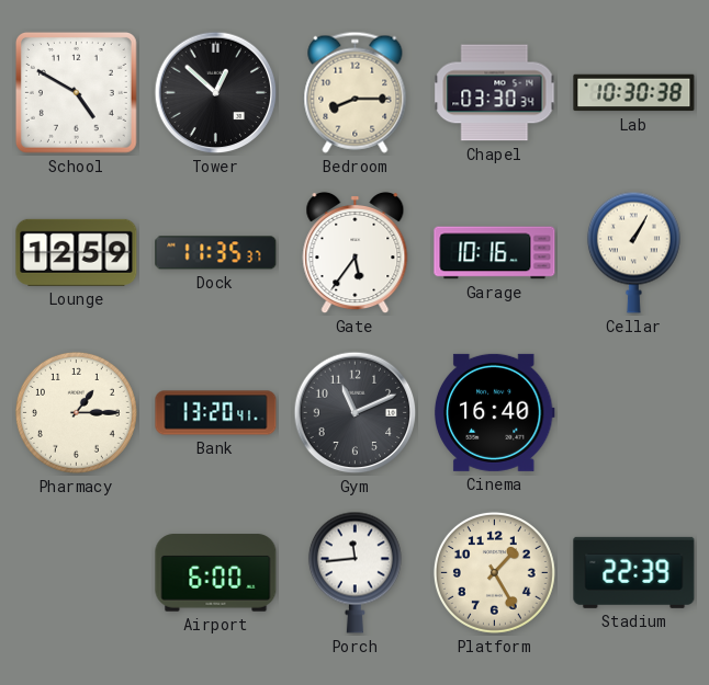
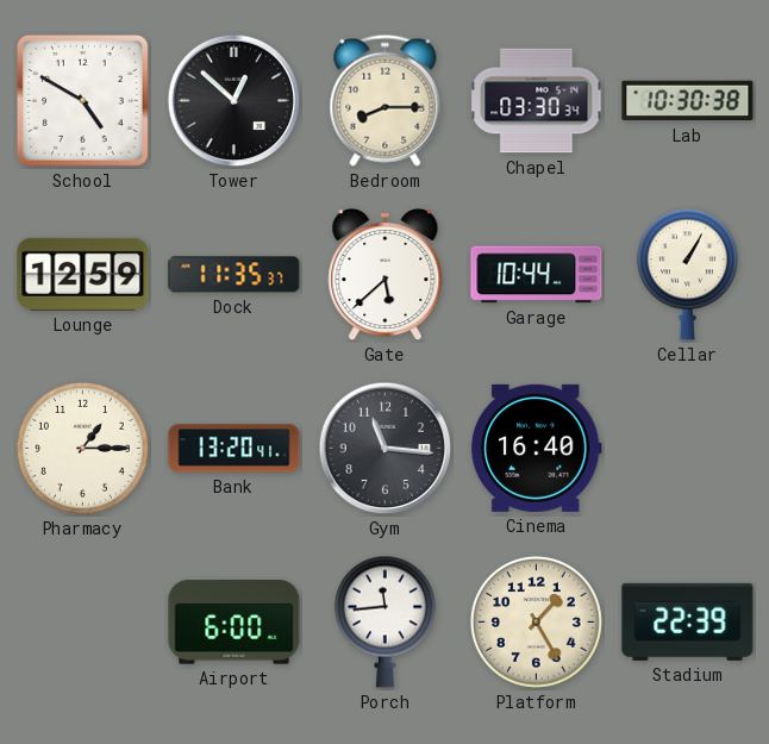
Gate: 5:36 -> 5:38
Garage: 10:16 -> 10:44
Gym: 11:11 -> 11:16
